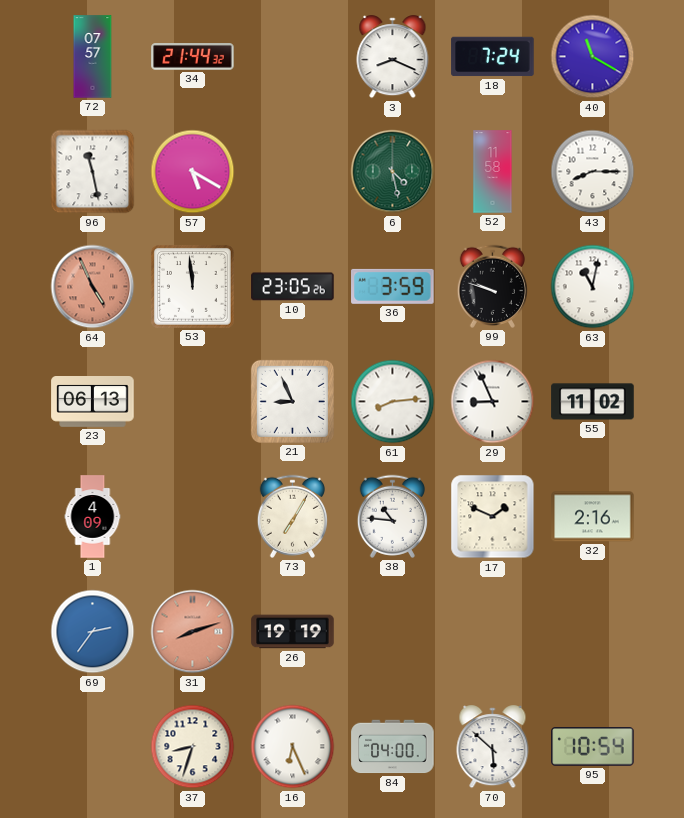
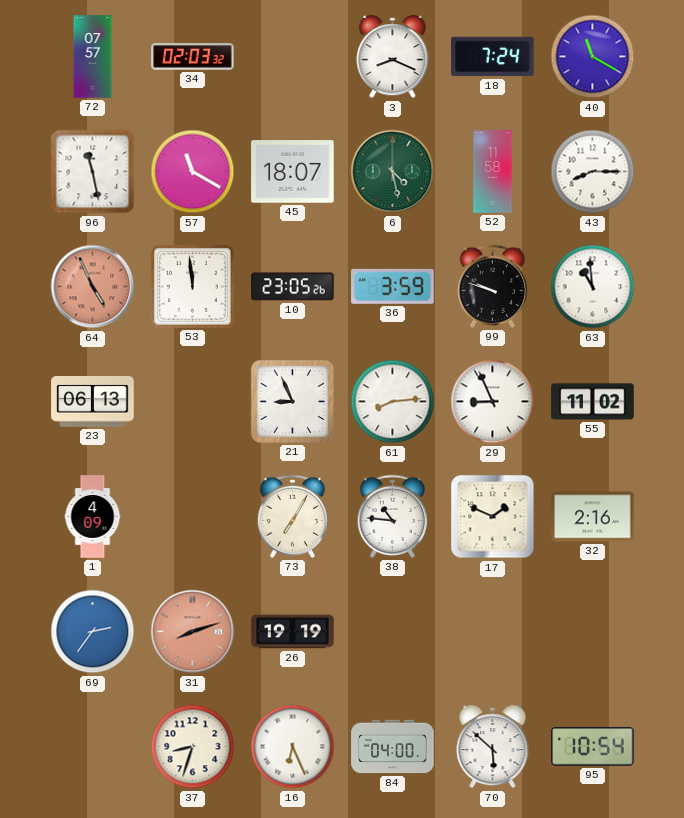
34: 21:44 -> 02:03
57: 5:20 -> 11:20
45: none -> 18:07
63: 11:02 -> 10:59
